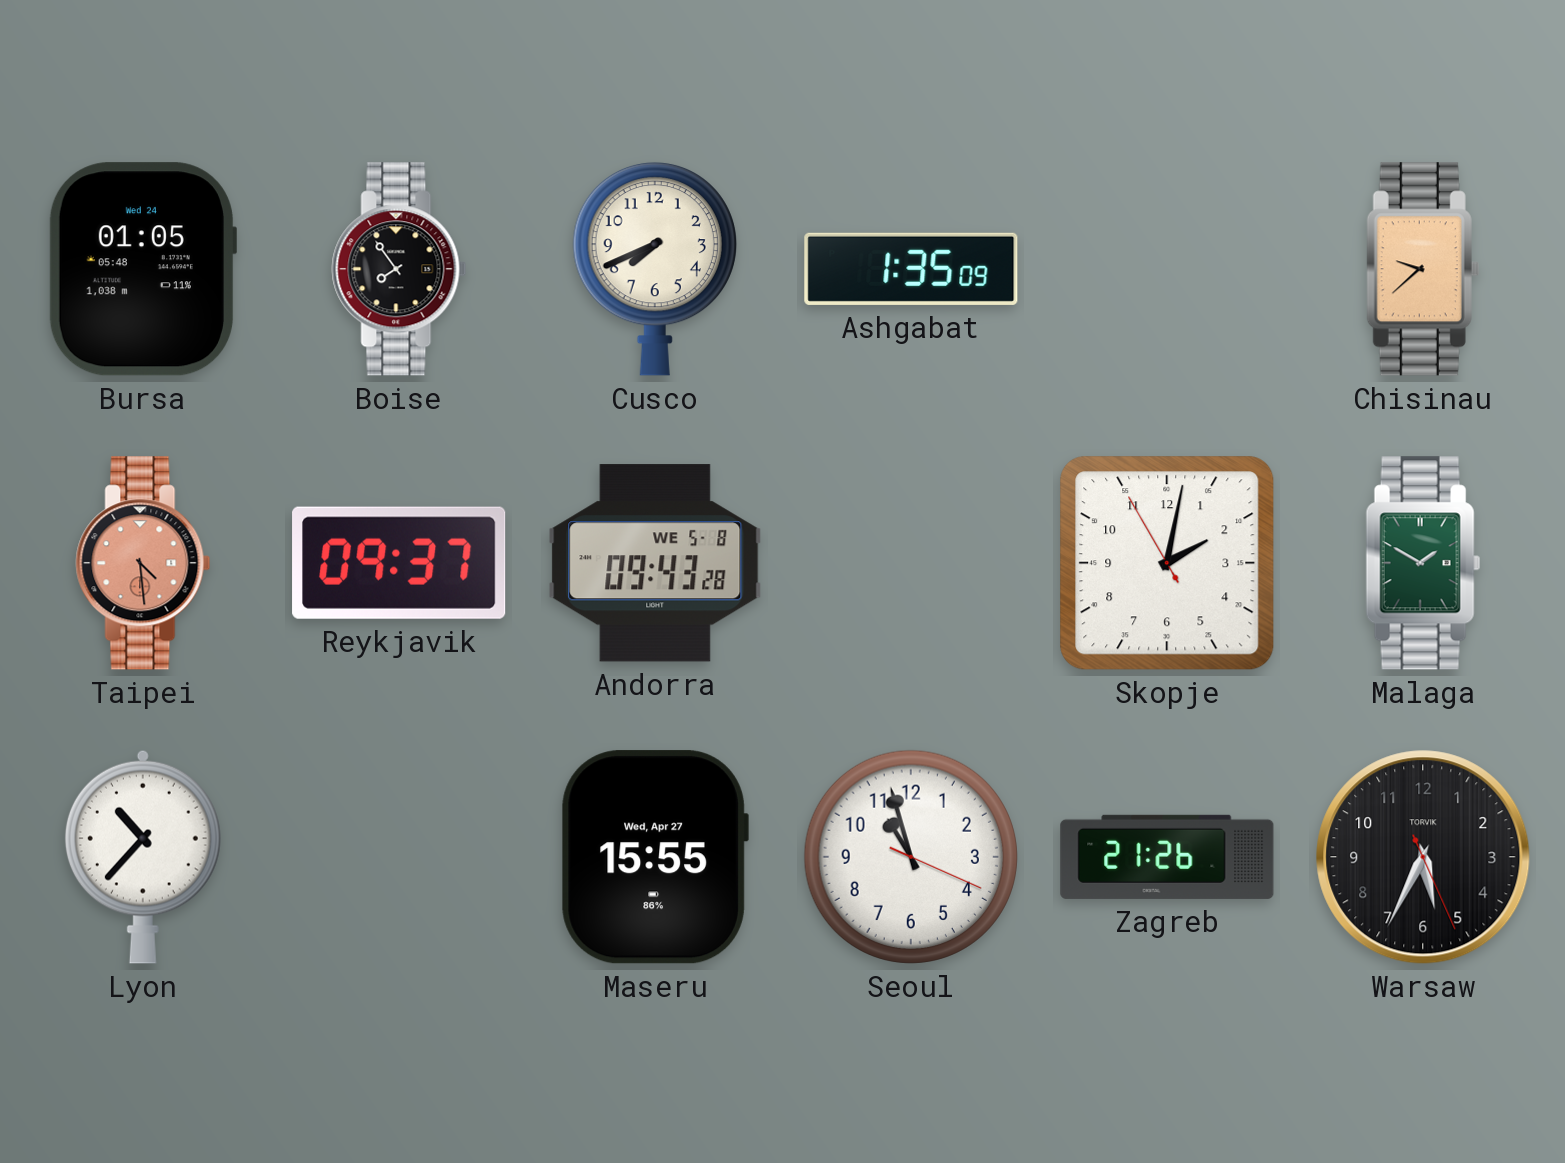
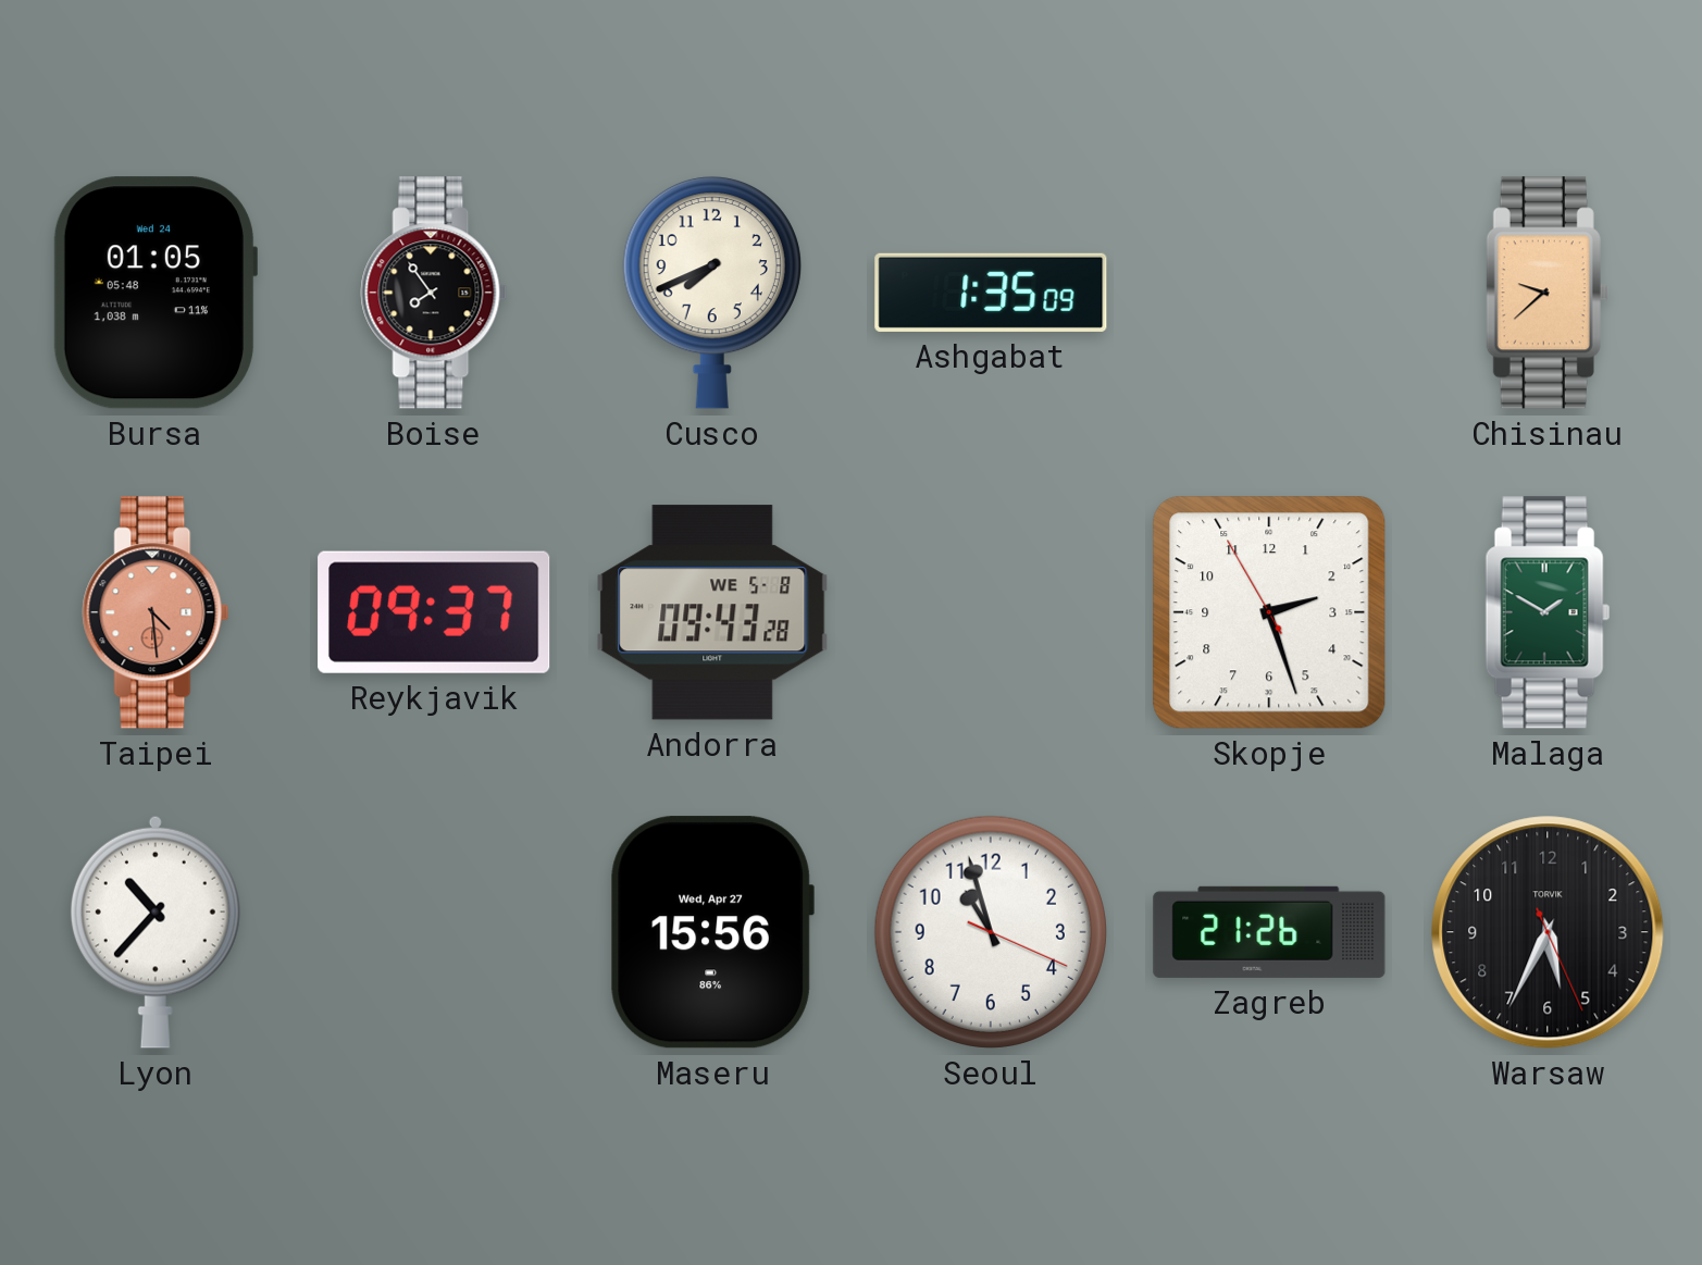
Skopje: 2:01 -> 2:26
Maseru: 15:55 -> 15:56
